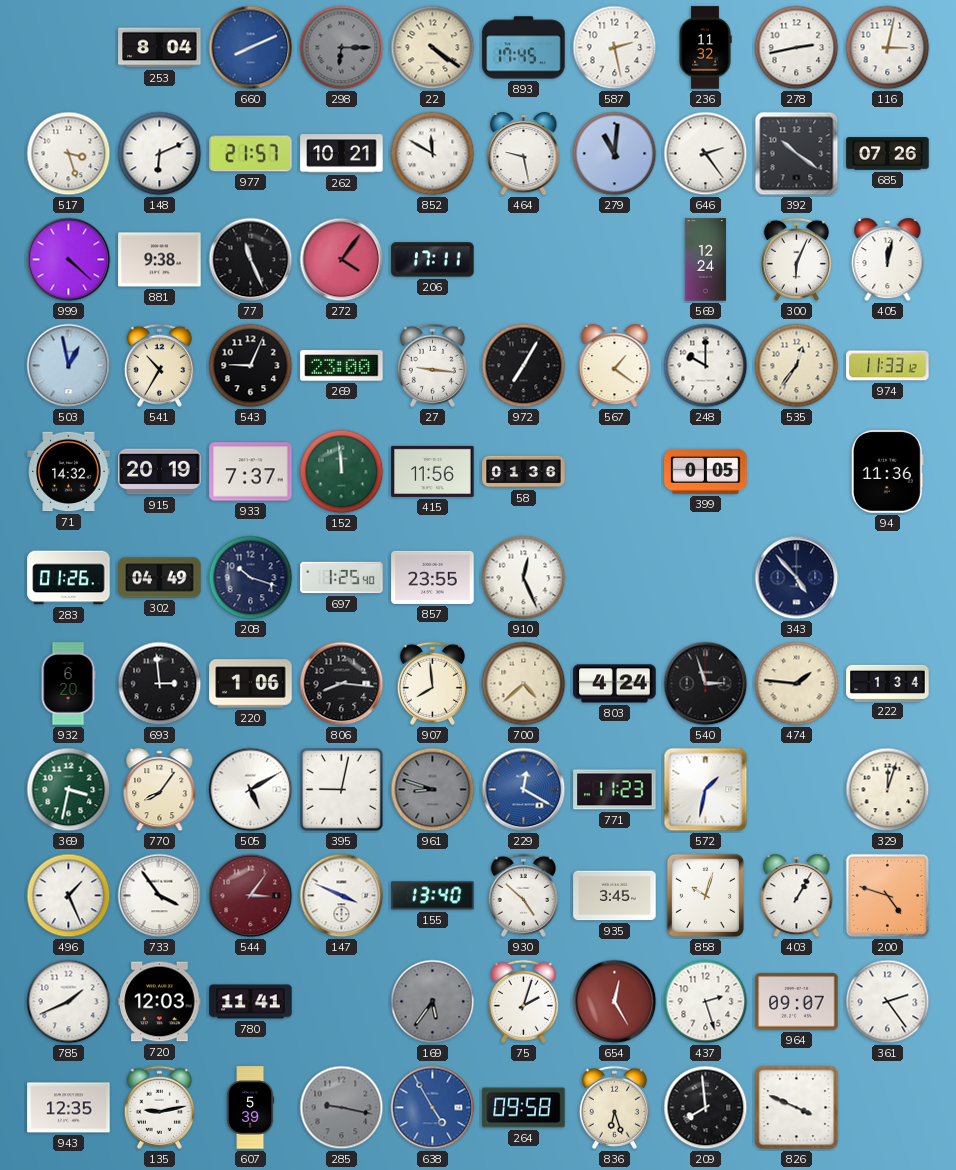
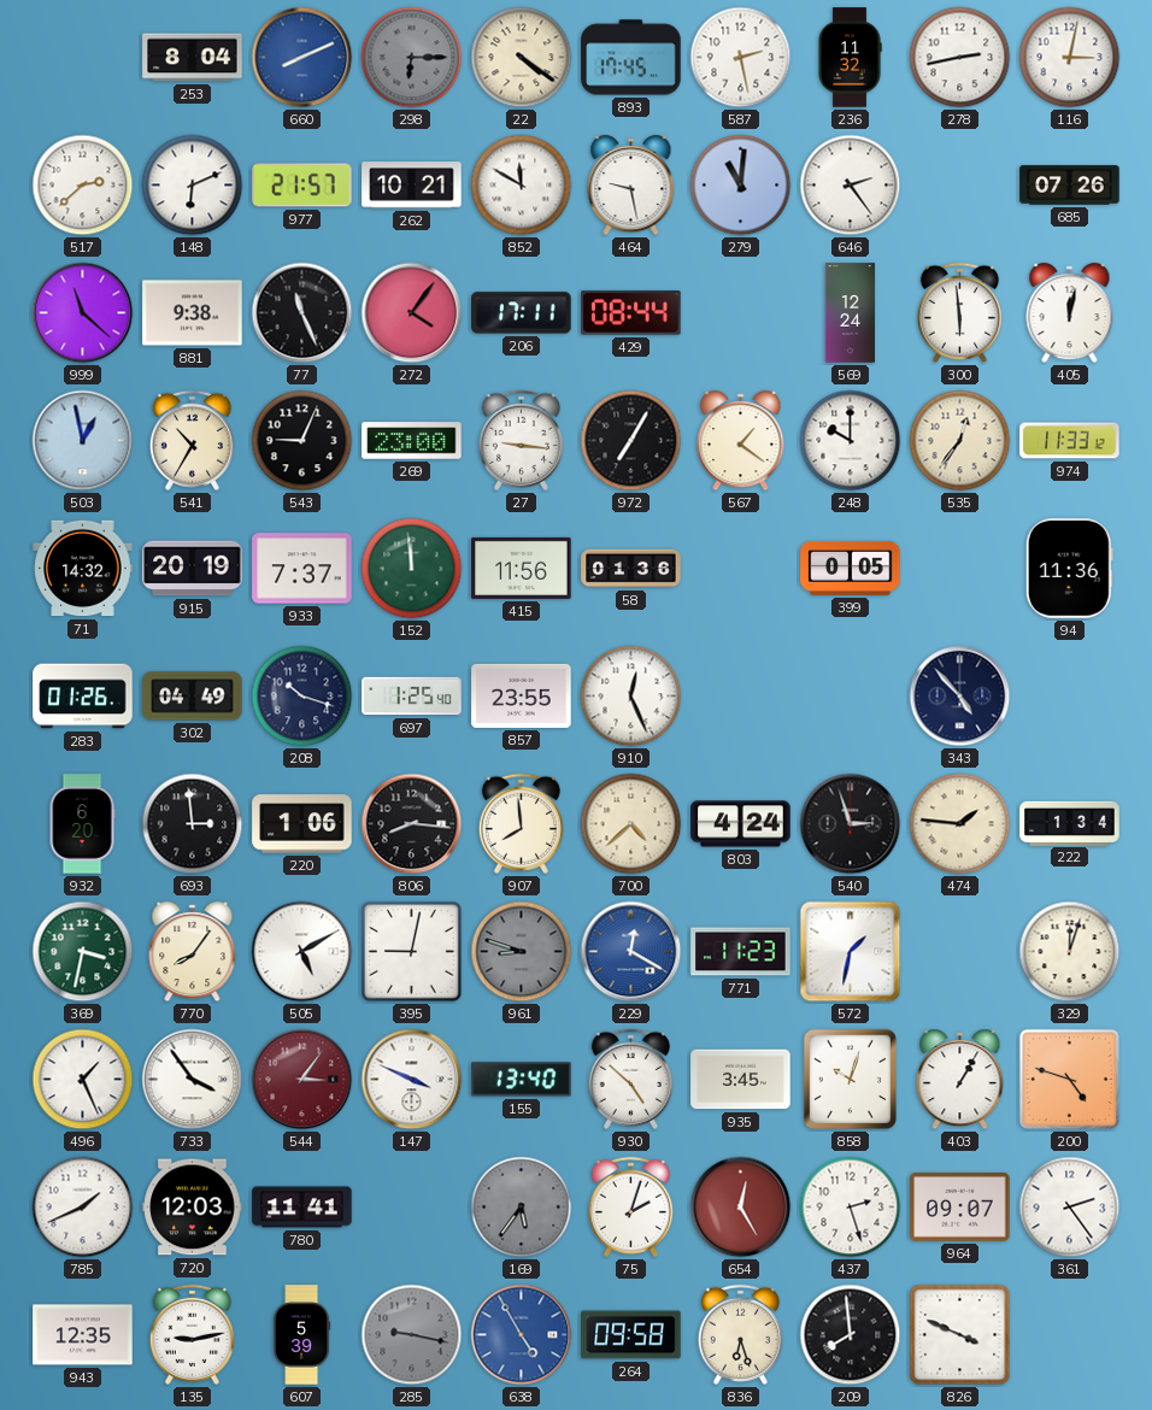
517: 3:27 -> 2:38
392: 10:21 -> none
999: 4:22 -> 11:22
429: none -> 08:44
300: 6:04 -> 5:59
